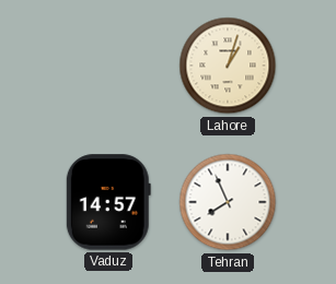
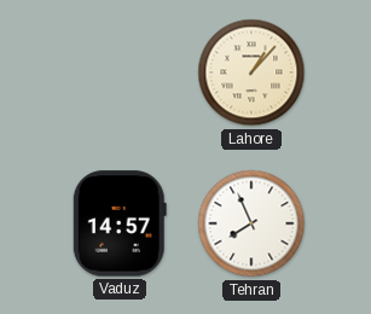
Lahore: 1:03 -> 1:07
